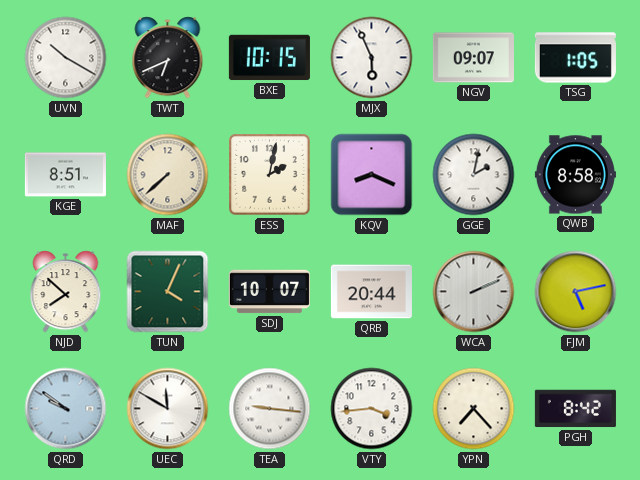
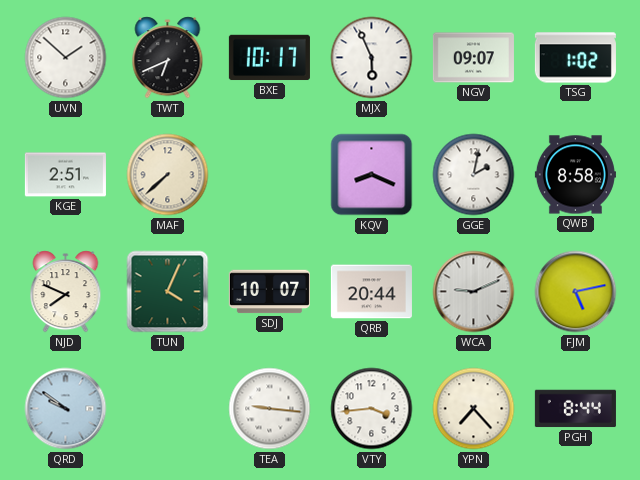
UVN: 10:20 -> 1:52
BXE: 10:15 -> 10:17
TSG: 1:05 -> 1:02
KGE: 8:51 -> 2:51
ESS: 2:02 -> none
NJD: 7:52 -> 7:49
WCA: 2:11 -> 9:11
UEC: 11:50 -> none
PGH: 8:42 -> 8:44
